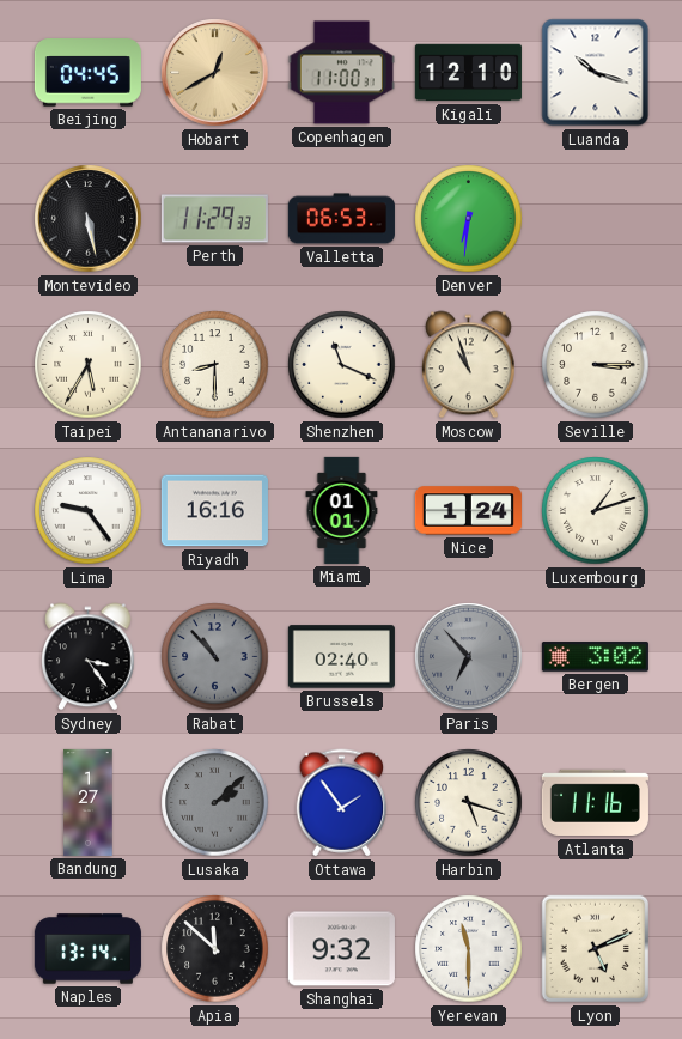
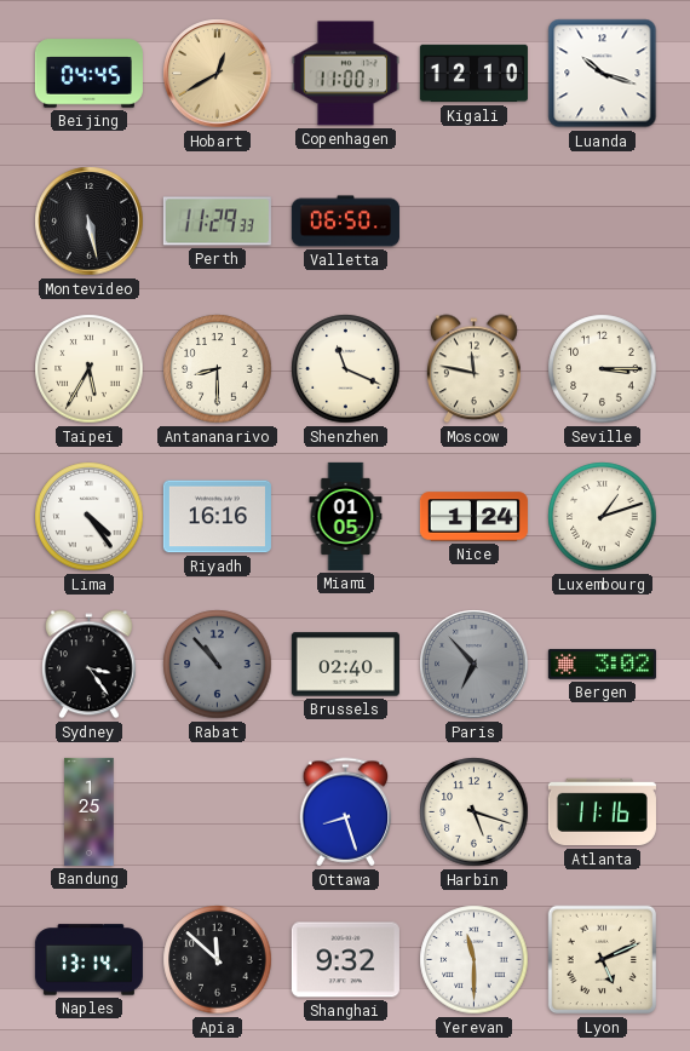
Valletta: 06:53 -> 06:50
Denver: 6:31 -> none
Moscow: 10:57 -> 11:47
Lima: 9:24 -> 4:24
Miami: 01:01 -> 01:05
Bandung: 1:27 -> 1:25
Lusaka: 2:08 -> none
Ottawa: 1:54 -> 8:27
